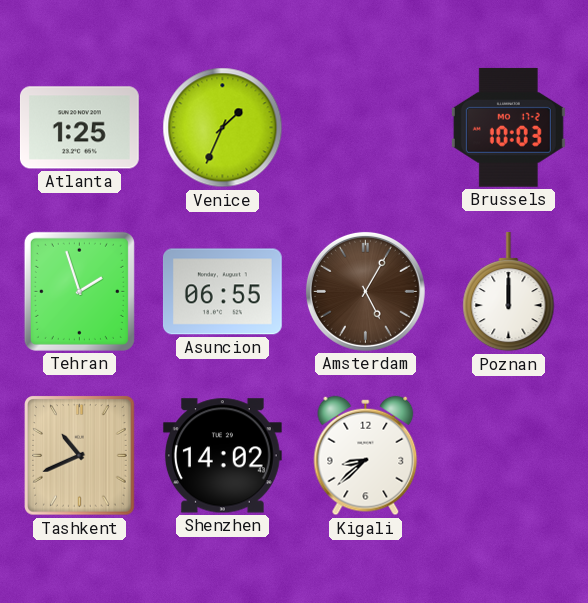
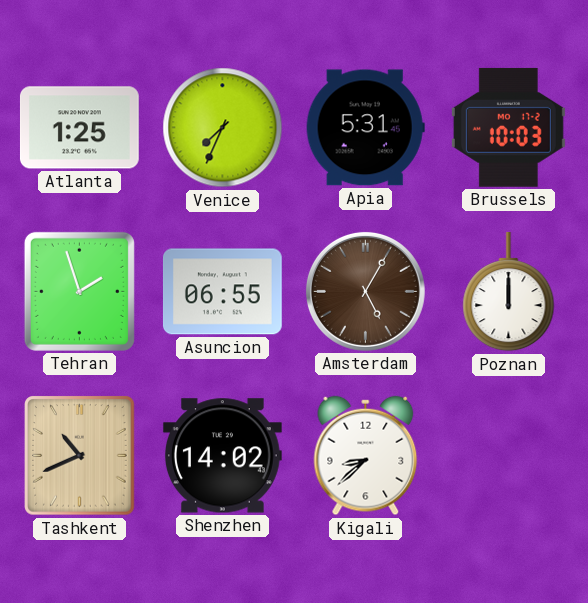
Venice: 1:34 -> 7:34
Apia: none -> 5:31
